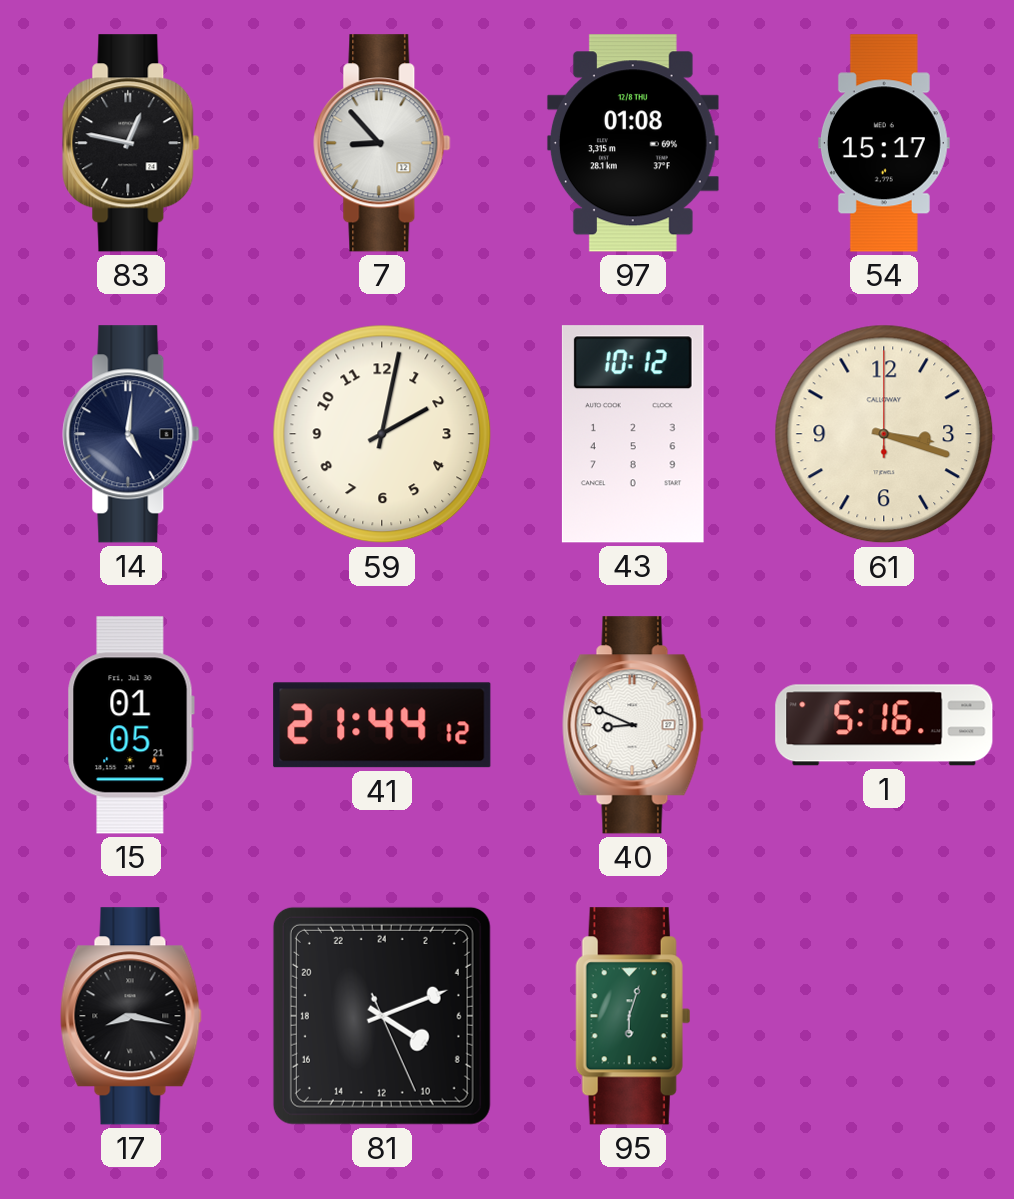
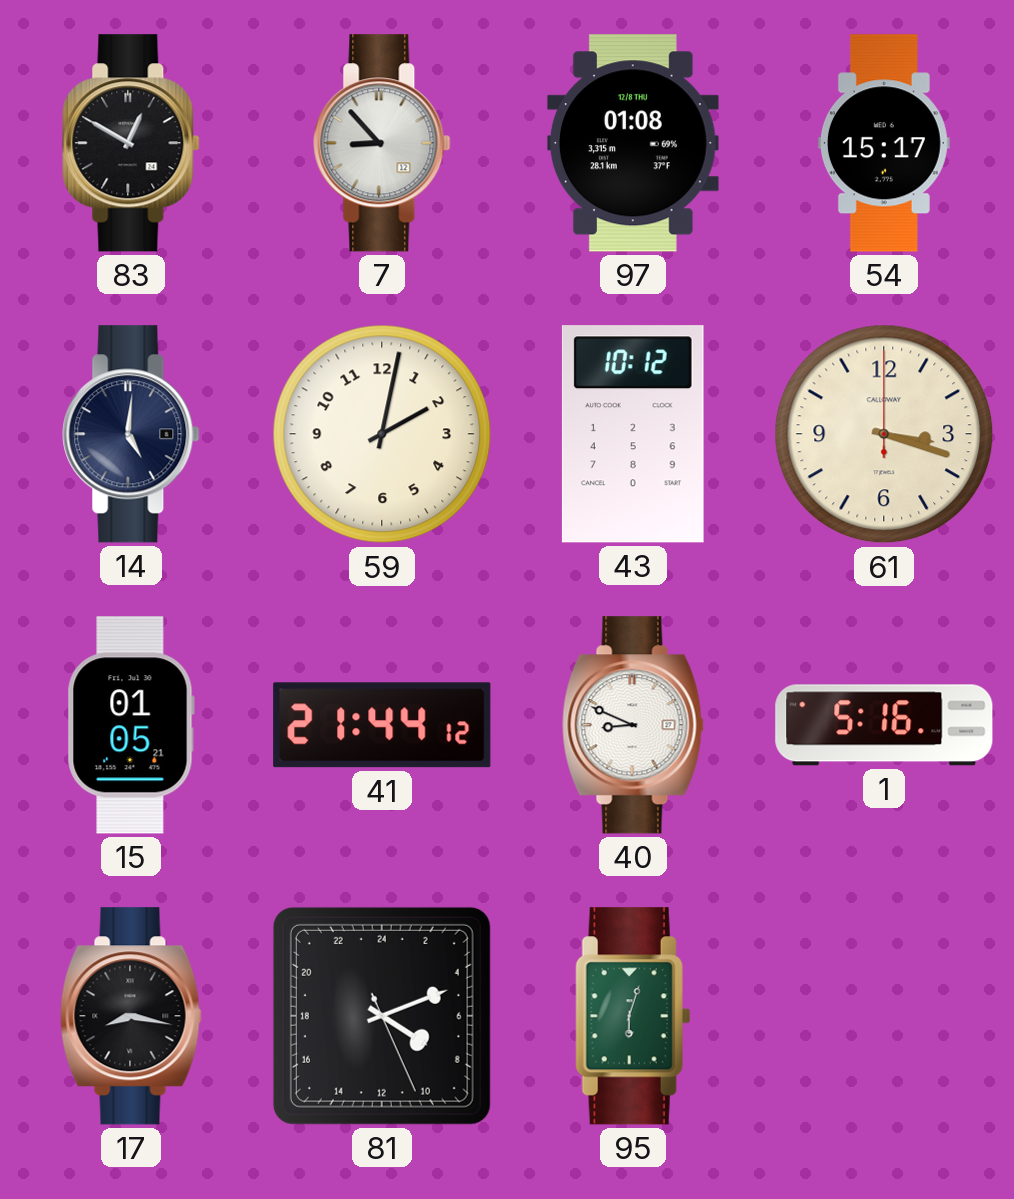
83: 12:47 -> 12:50
